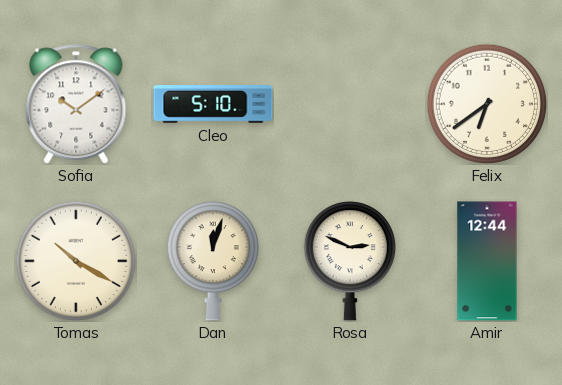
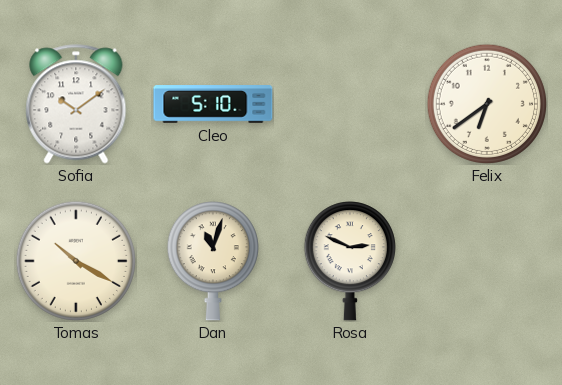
Dan: 12:03 -> 11:03
Amir: 12:44 -> none
